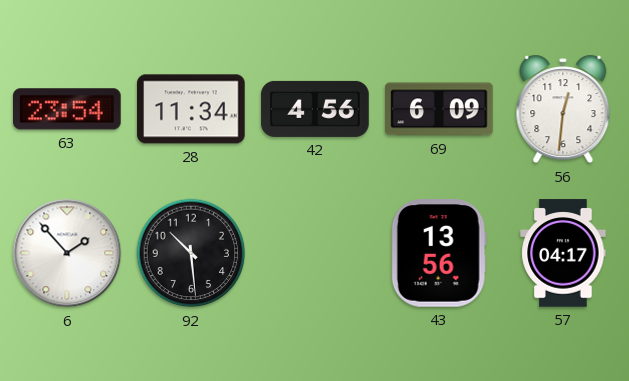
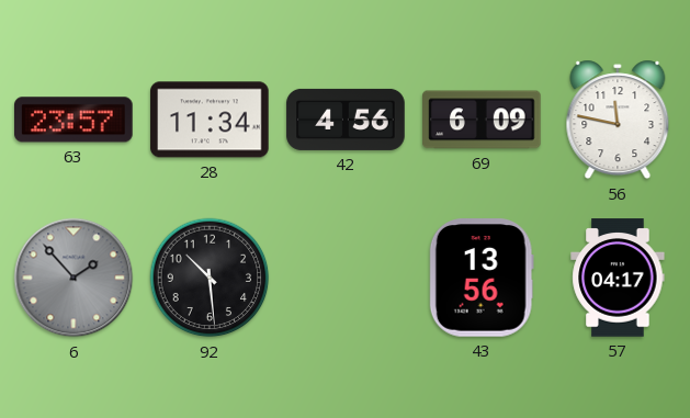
63: 23:54 -> 23:57
56: 12:31 -> 11:47
6 dial: white -> grey
